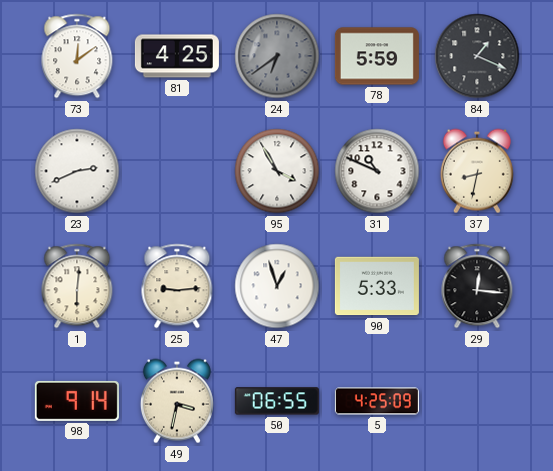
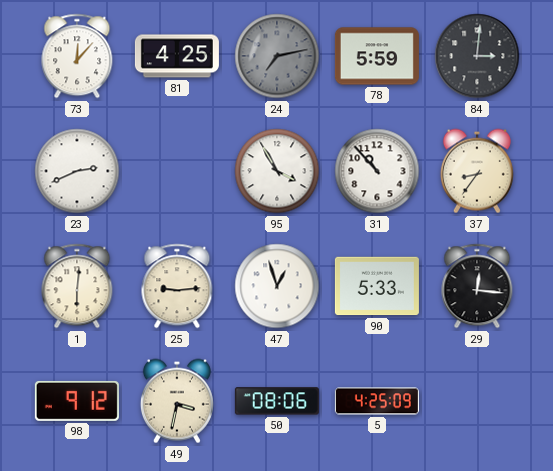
73: 12:09 -> 12:07
24: 6:39 -> 7:13
84: 1:19 -> 3:01
31: 10:49 -> 10:53
37: 8:32 -> 8:36
98: 9:14 -> 9:12
50: 06:55 -> 08:06
